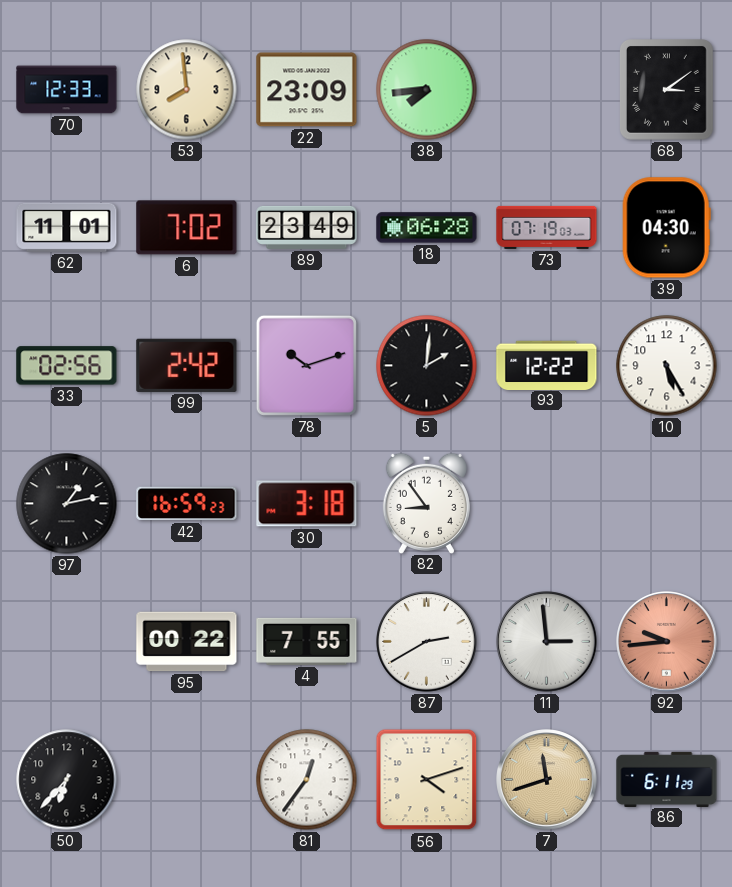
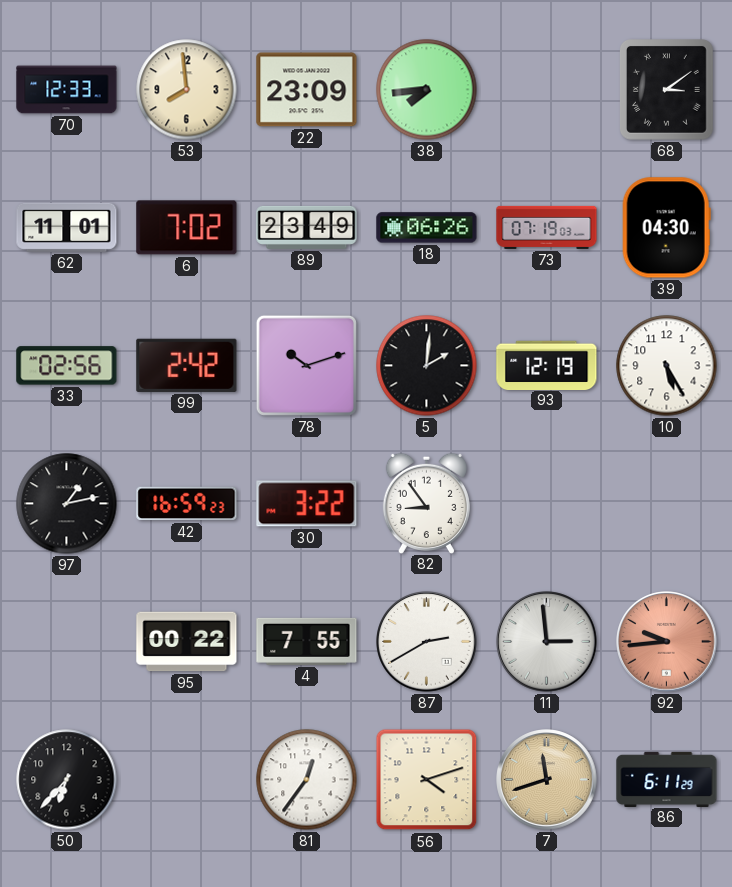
18: 06:28 -> 06:26
93: 12:22 -> 12:19
30: 3:18 -> 3:22
